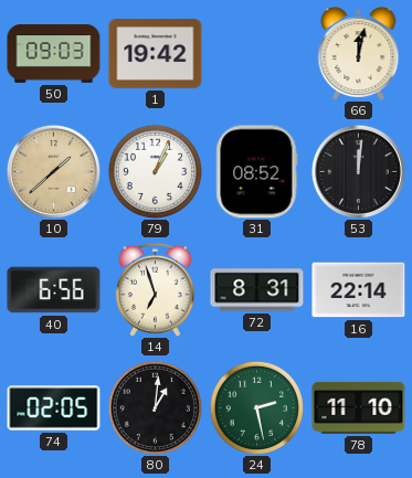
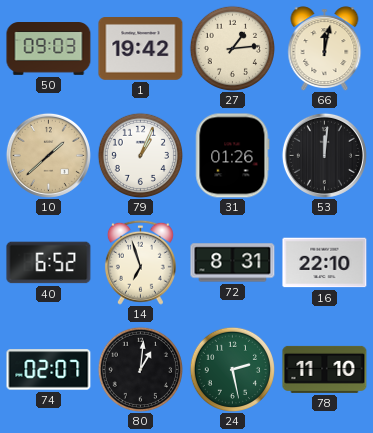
27: none -> 1:14
31: 08:52 -> 01:26
40: 6:56 -> 6:52
16: 22:14 -> 22:10
74: 02:05 -> 02:07
